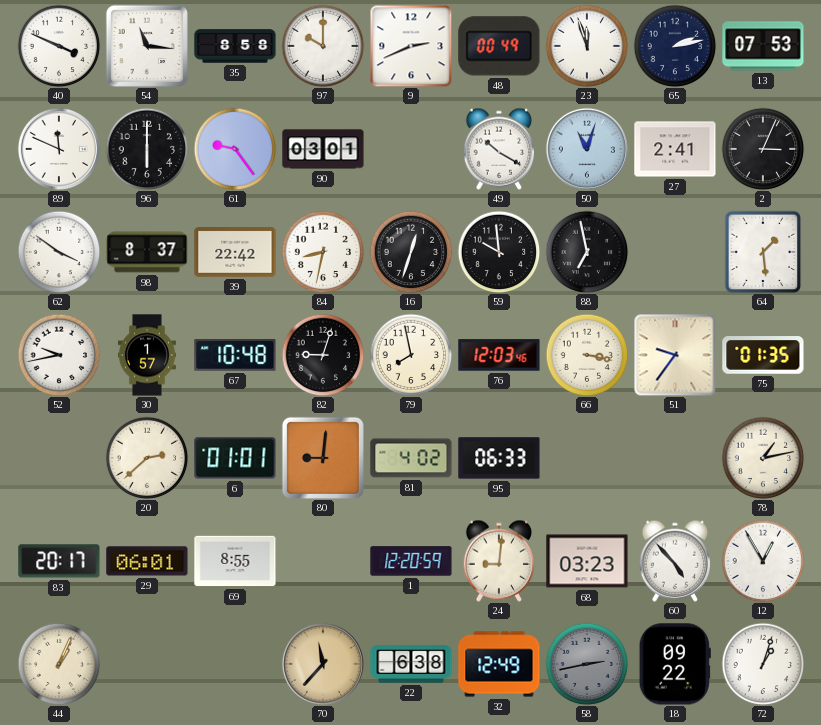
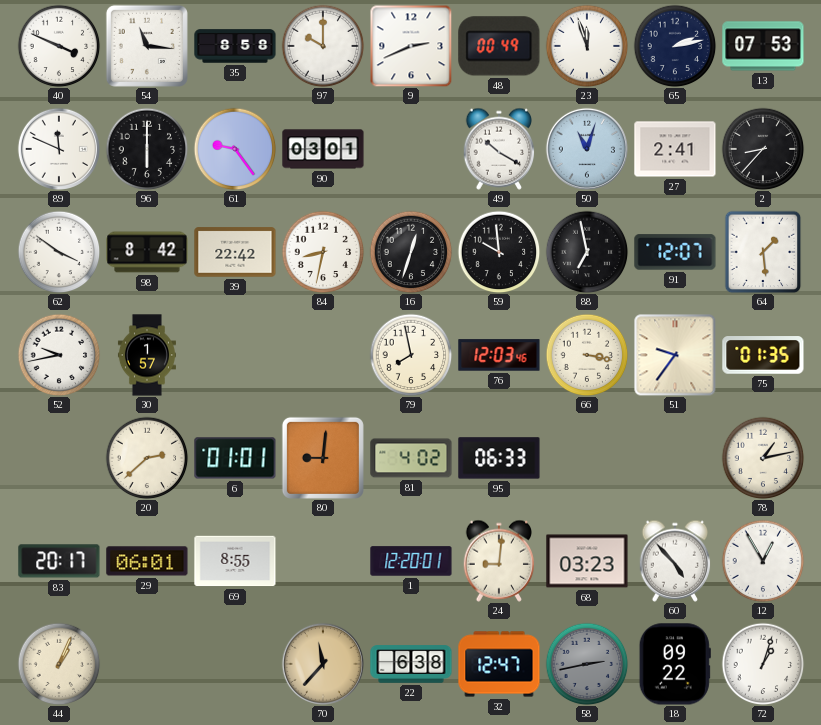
2: 3:04 -> 8:37
98: 8:37 -> 8:42
91: none -> 12:07
67: 10:48 -> none
82: 9:03 -> none
1: 12:20:59 -> 12:20:01
32: 12:49 -> 12:47
